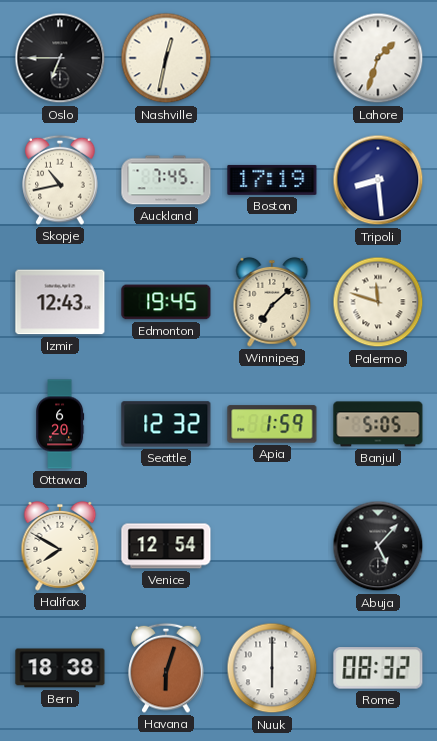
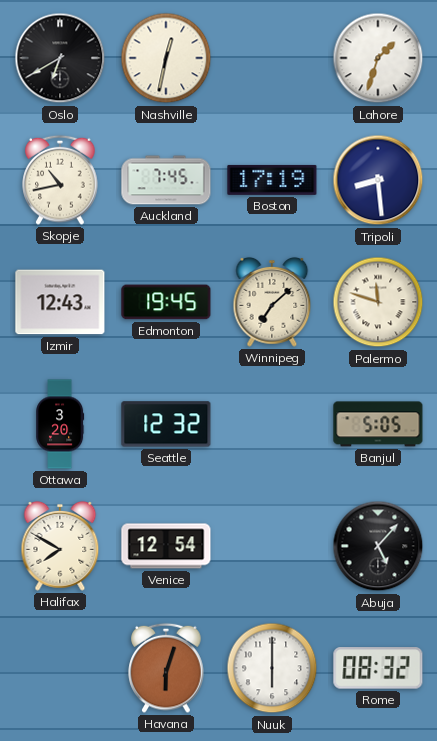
Oslo: 6:45 -> 6:40
Ottawa: 6:20 -> 3:20
Apia: 1:59 -> none
Bern: 18:38 -> none
